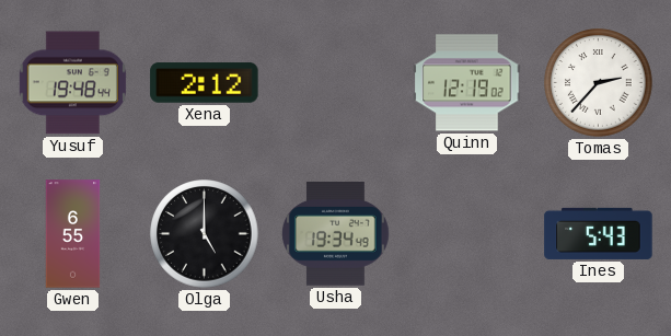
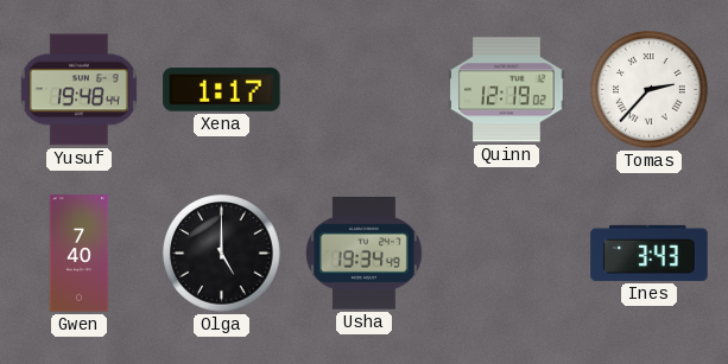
Xena: 2:12 -> 1:17
Gwen: 6:55 -> 7:40
Ines: 5:43 -> 3:43
